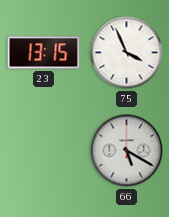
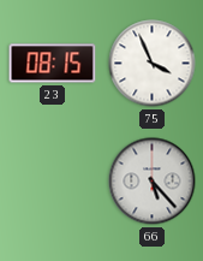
23: 13:15 -> 08:15
66: 5:20 -> 5:23
